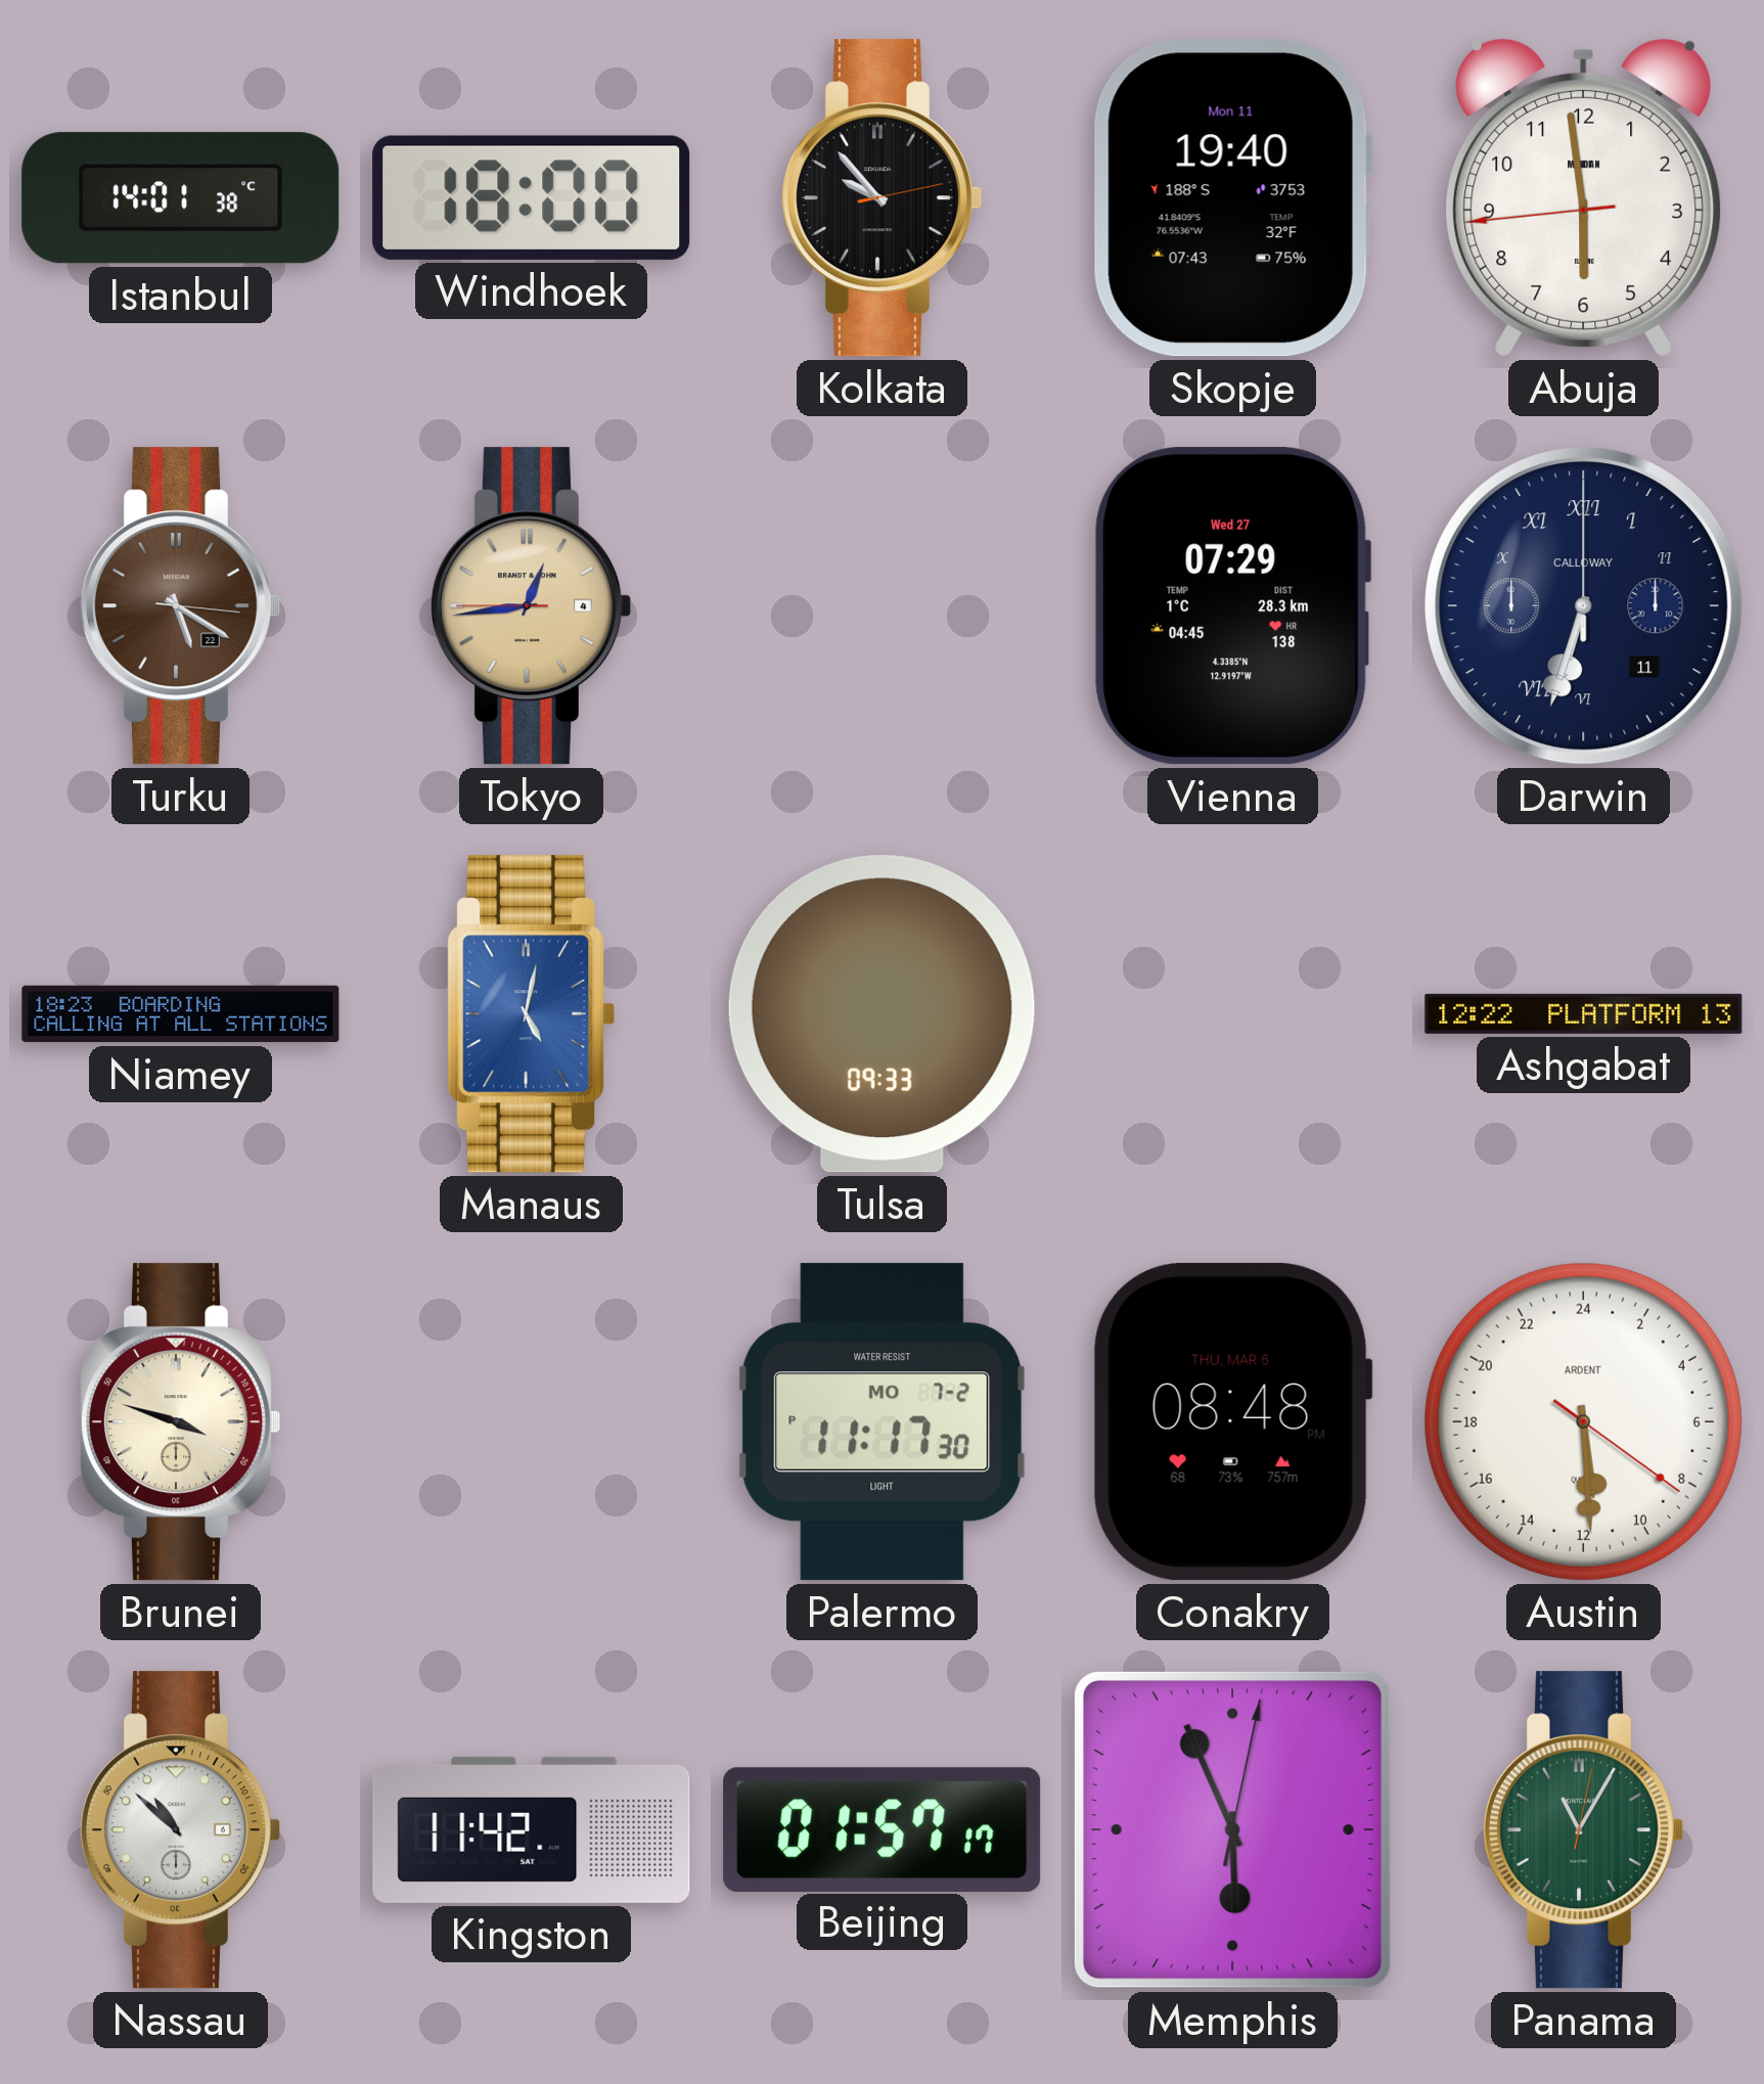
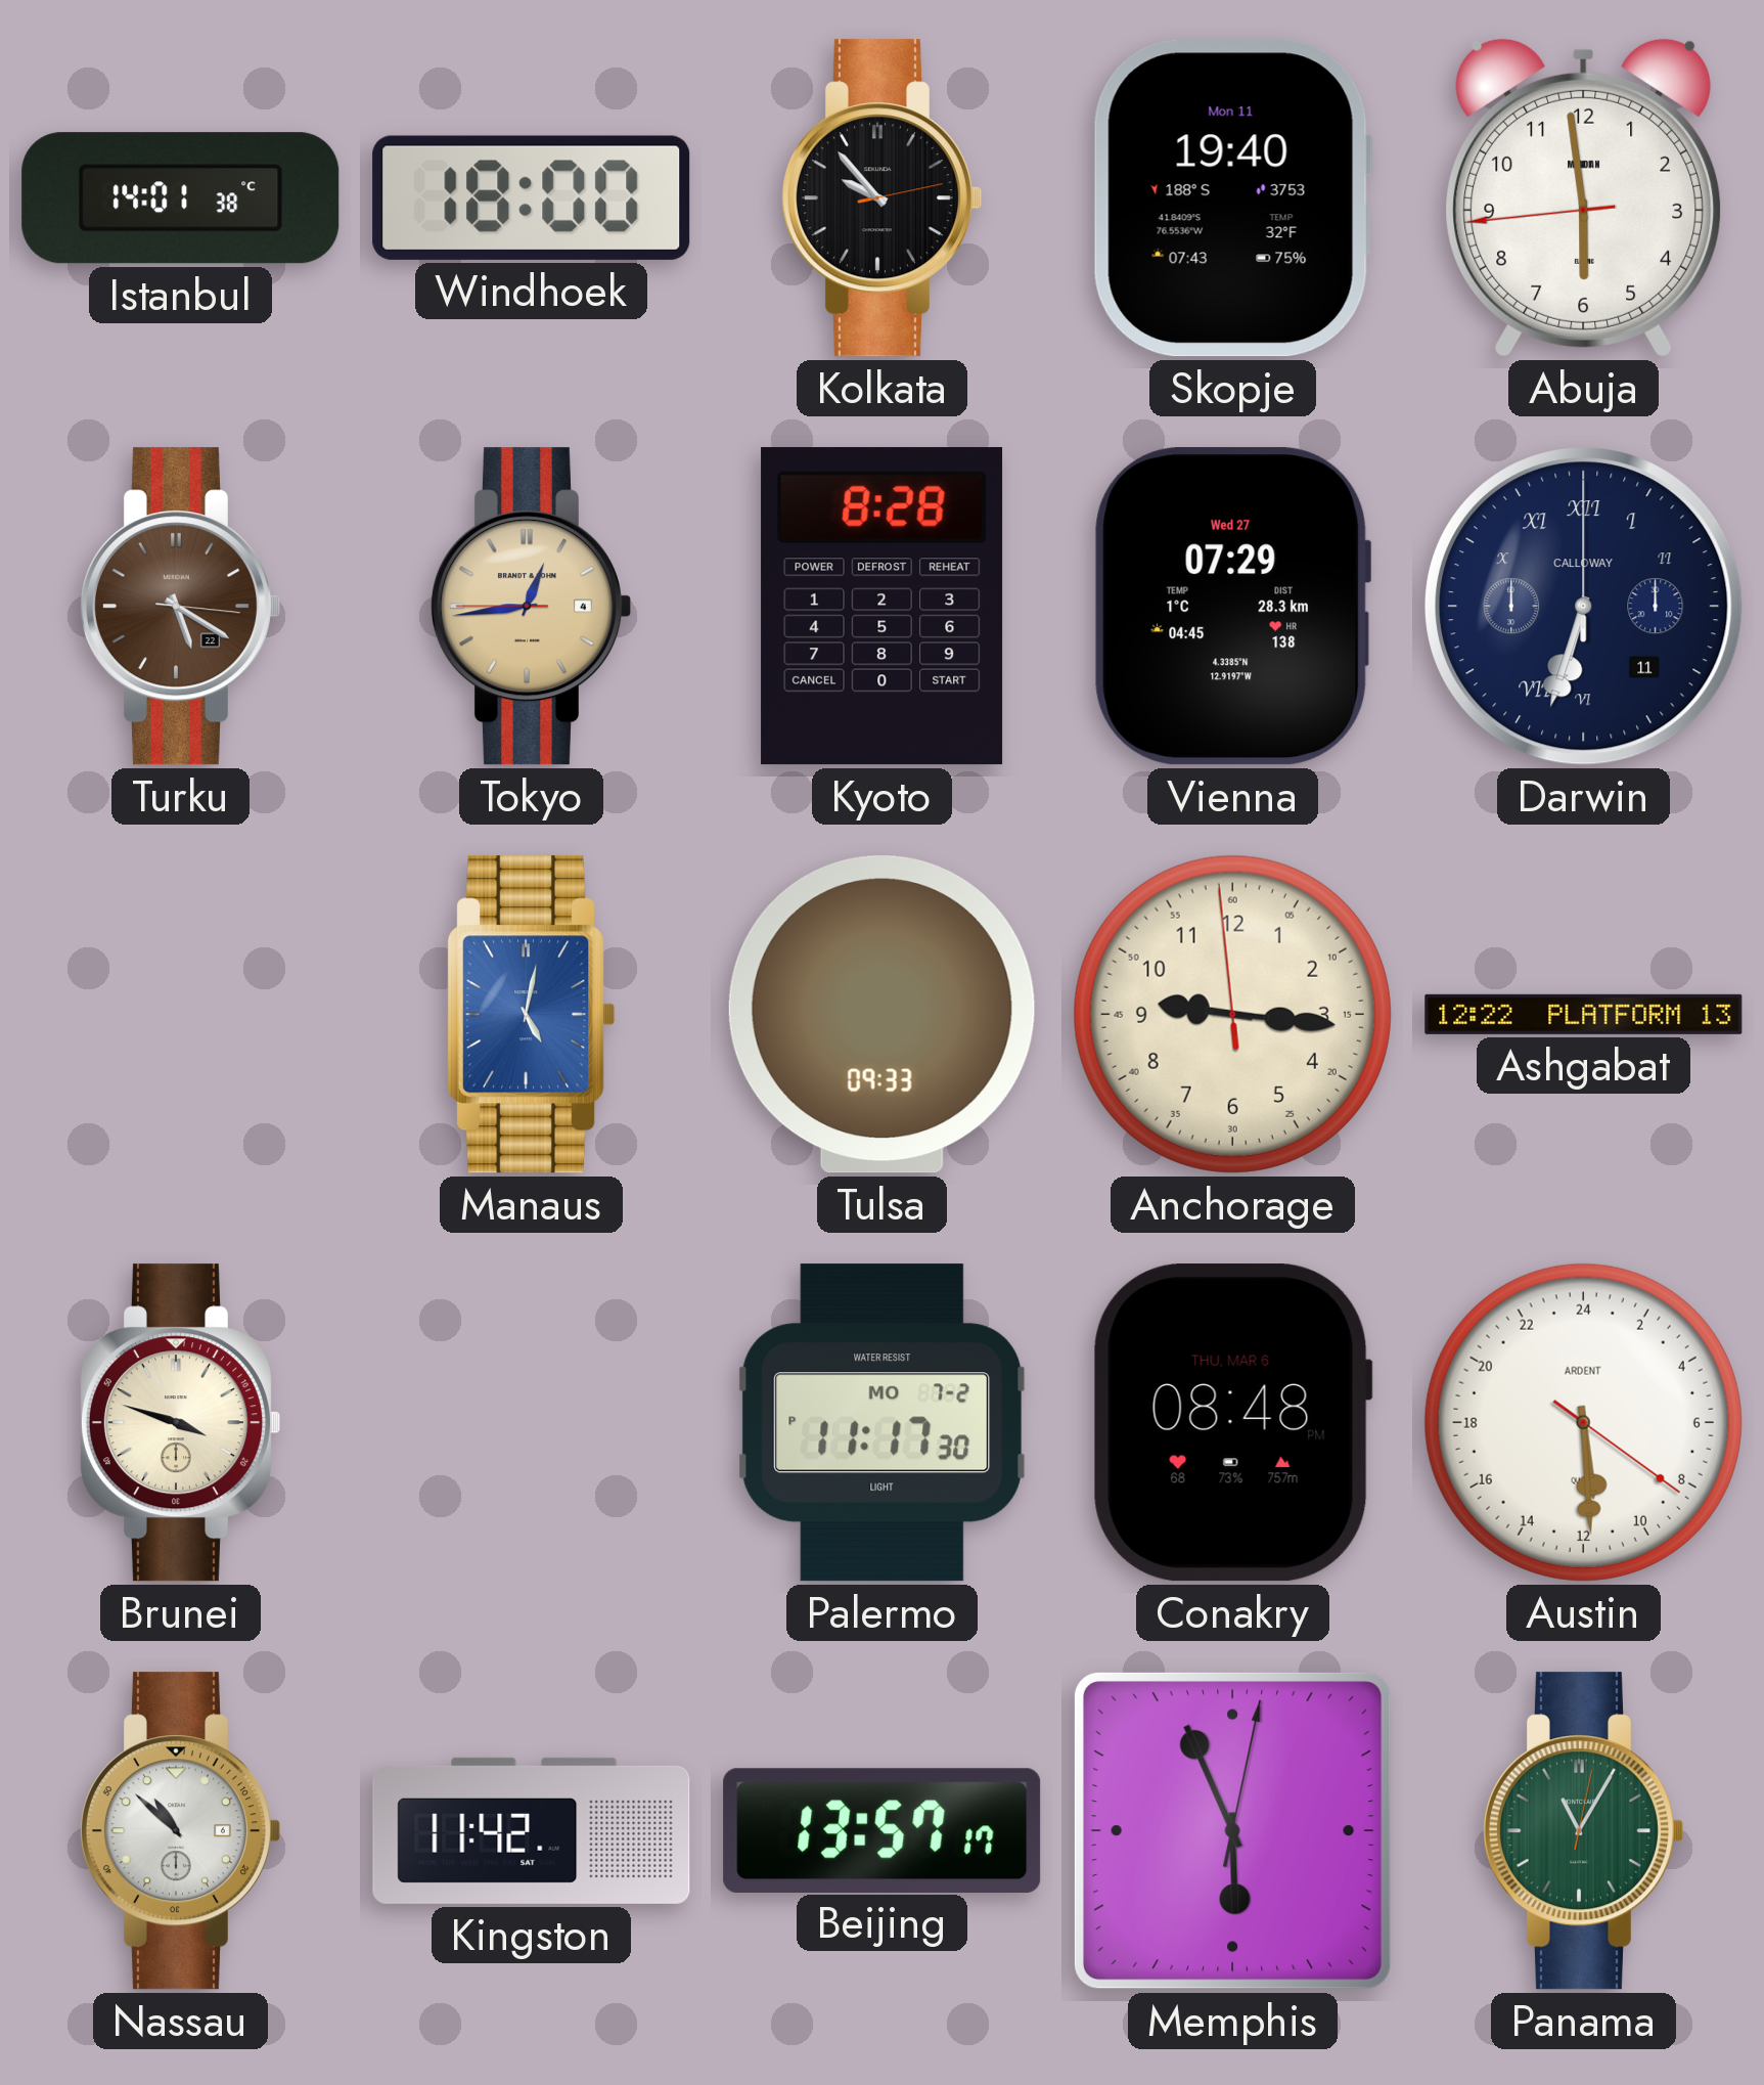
Kyoto: none -> 8:28
Niamey: 18:23 -> none
Anchorage: none -> 9:15
Beijing: 01:57 -> 13:57
